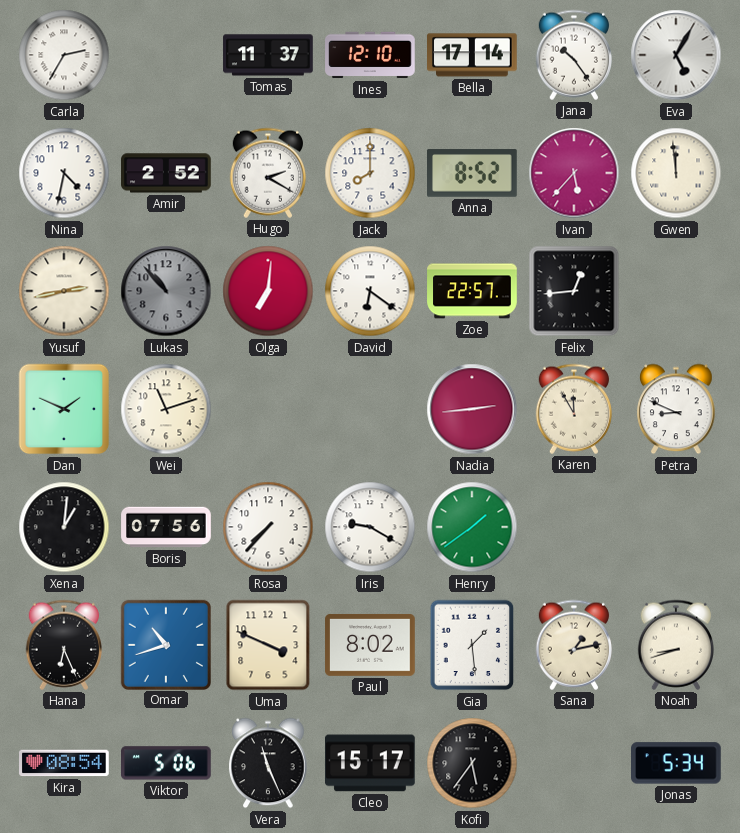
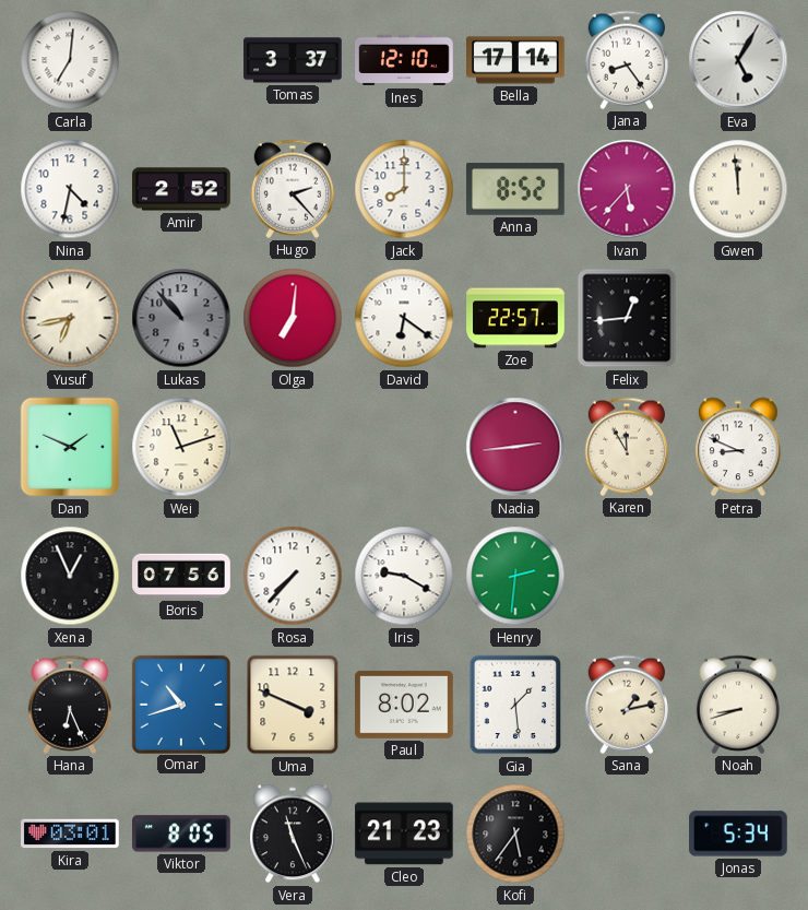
Carla: 2:35 -> 7:01
Tomas: 11:37 -> 3:37
Jana: 10:24 -> 8:24
Hugo: 2:20 -> 2:23
Yusuf: 2:43 -> 6:43
Xena: 1:01 -> 12:56
Henry: 1:39 -> 2:31
Kira: 08:54 -> 03:01
Viktor: 5:06 -> 8:05
Cleo: 15:17 -> 21:23
